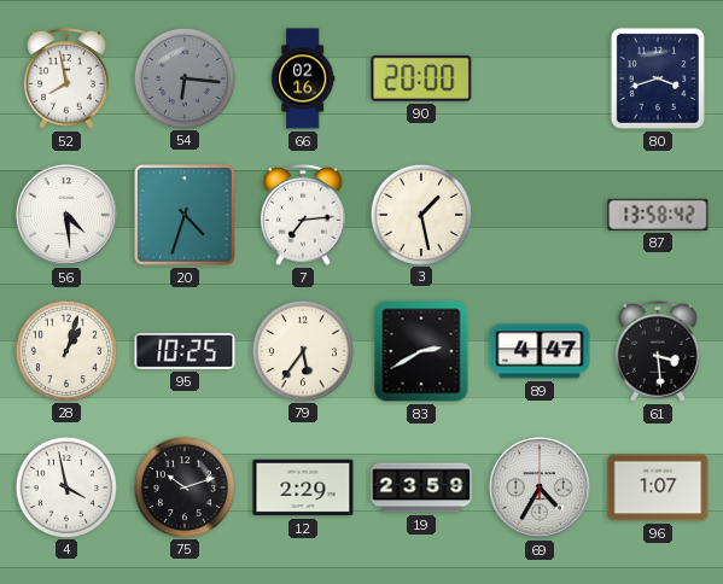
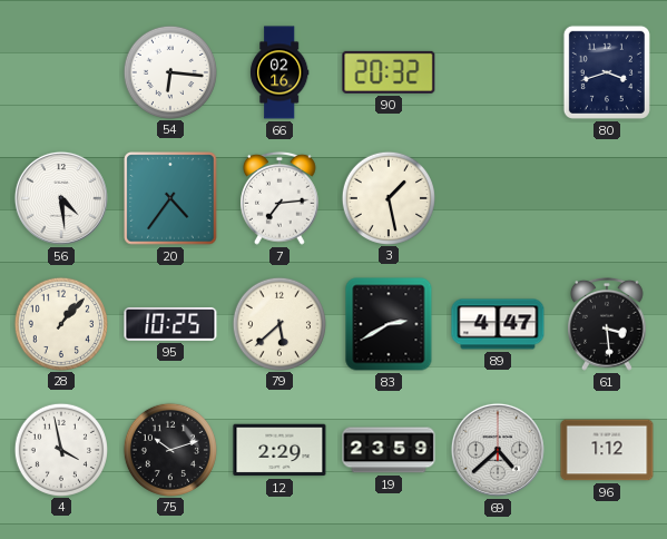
52: 7:58 -> none
54 dial: grey -> white
90: 20:00 -> 20:32
20: 4:33 -> 4:36
87: 13:58 -> none
28: 1:03 -> 1:07
79: 5:36 -> 5:38
69: 4:35 -> 4:38
96: 1:07 -> 1:12
